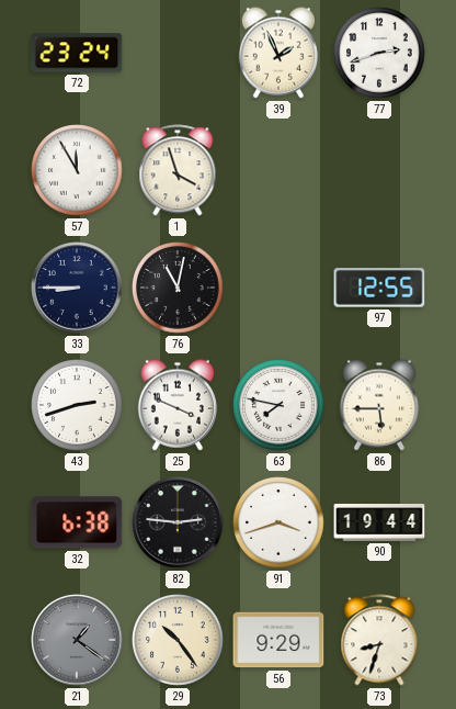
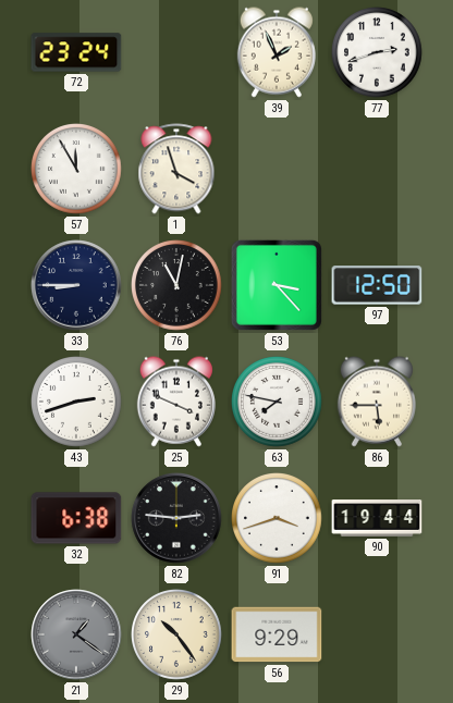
53: none -> 3:23
97: 12:55 -> 12:50
73: 8:33 -> none
